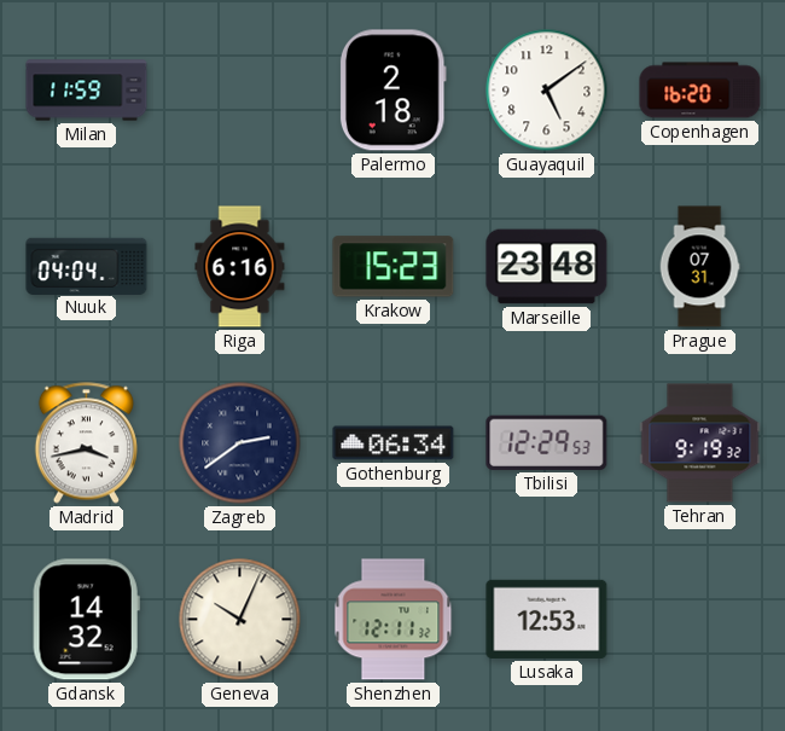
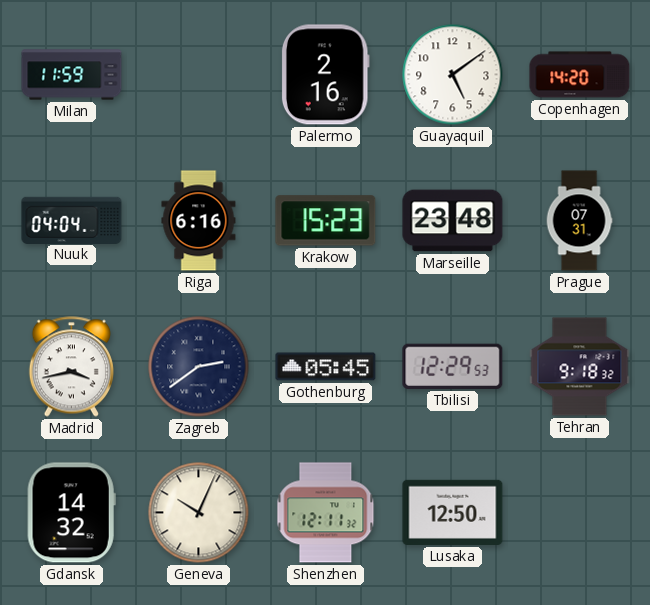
Palermo: 2:18 -> 2:16
Copenhagen: 16:20 -> 14:20
Gothenburg: 06:34 -> 05:45
Tehran: 9:19 -> 9:18
Lusaka: 12:53 -> 12:50
